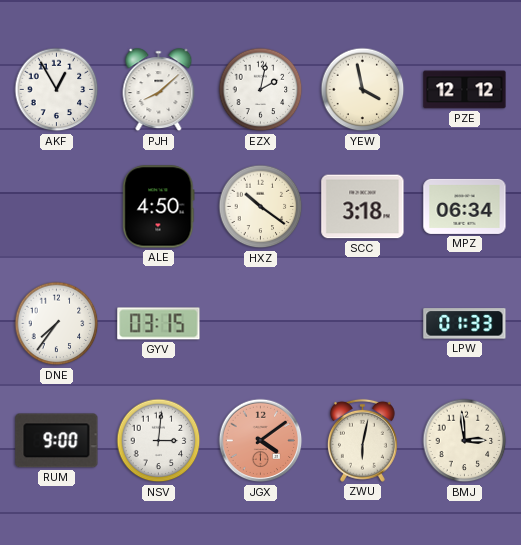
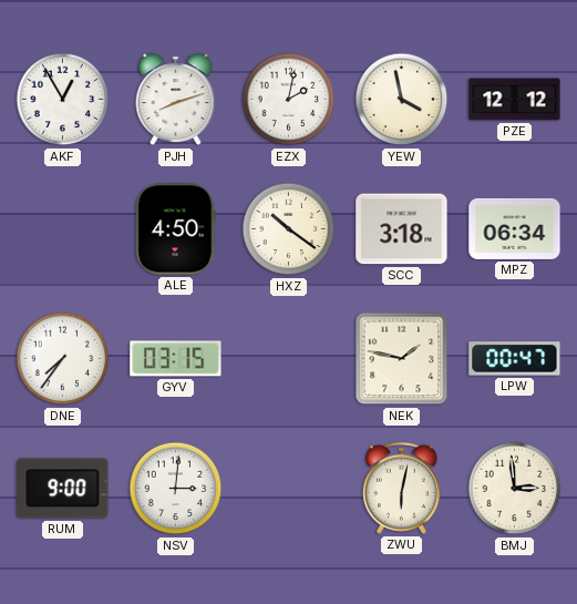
PJH: 8:08 -> 8:12
NEK: none -> 1:47
LPW: 01:33 -> 00:47
JGX: 4:09 -> none
